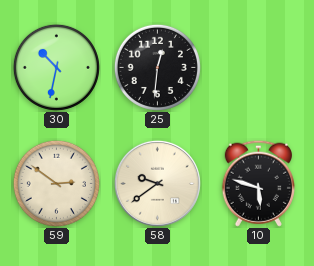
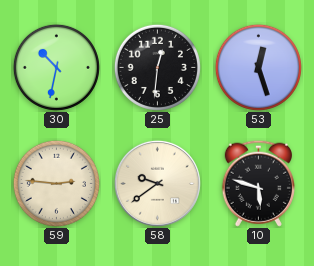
53: none -> 12:27
59: 2:51 -> 2:46
